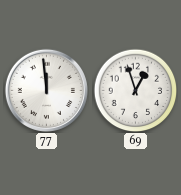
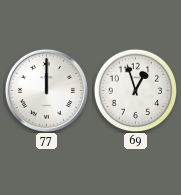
77: 11:59 -> 12:00
